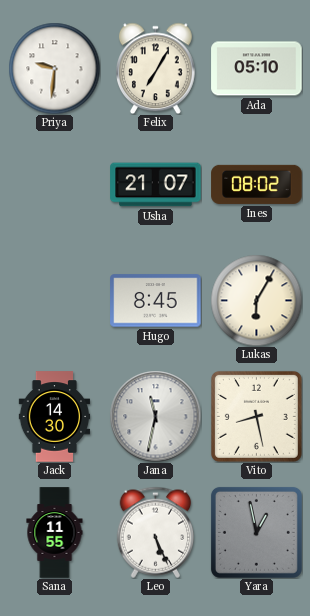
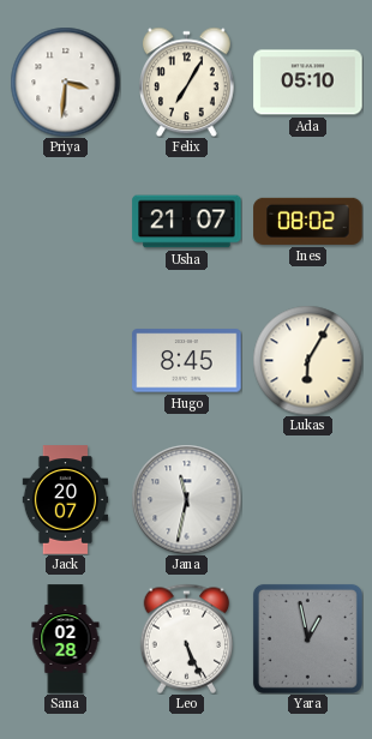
Priya: 9:31 -> 3:31
Jack: 14:30 -> 20:07
Vito: 8:28 -> none
Sana: 11:55 -> 02:28
